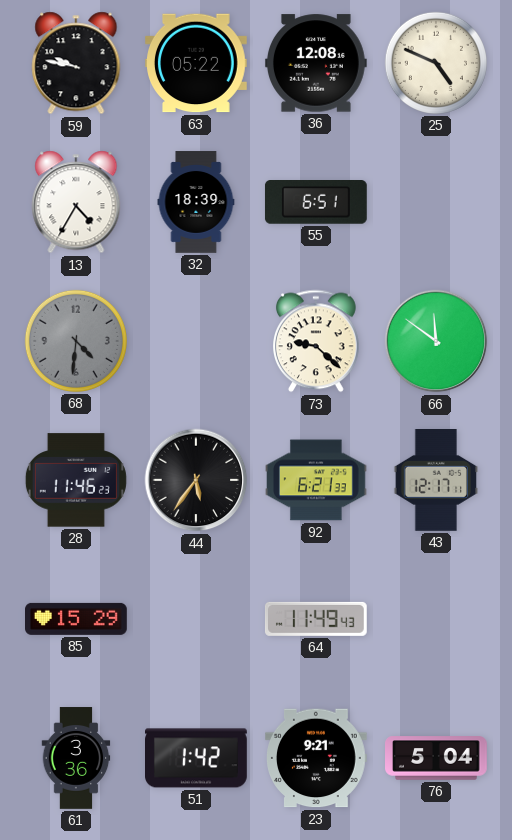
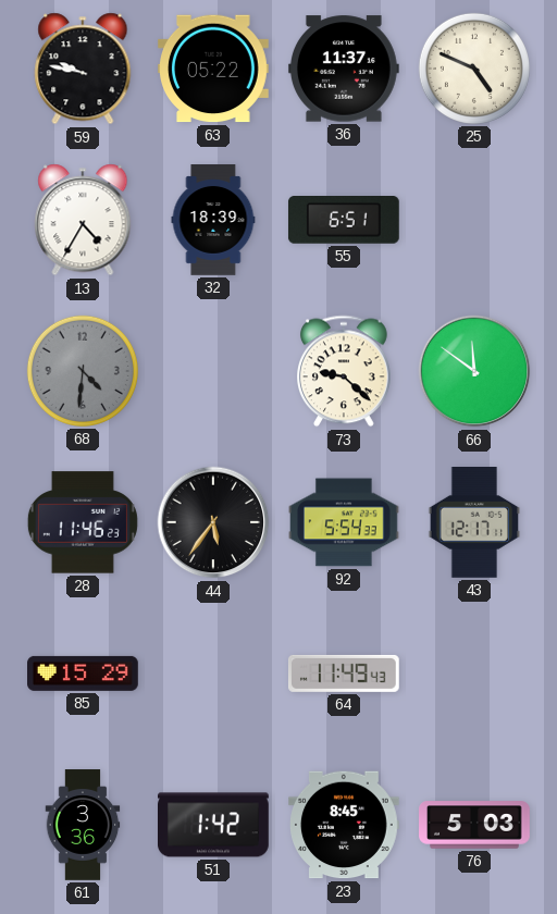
36: 12:08 -> 11:37
92: 6:21 -> 5:54
23: 9:21 -> 8:45
76: 5:04 -> 5:03
